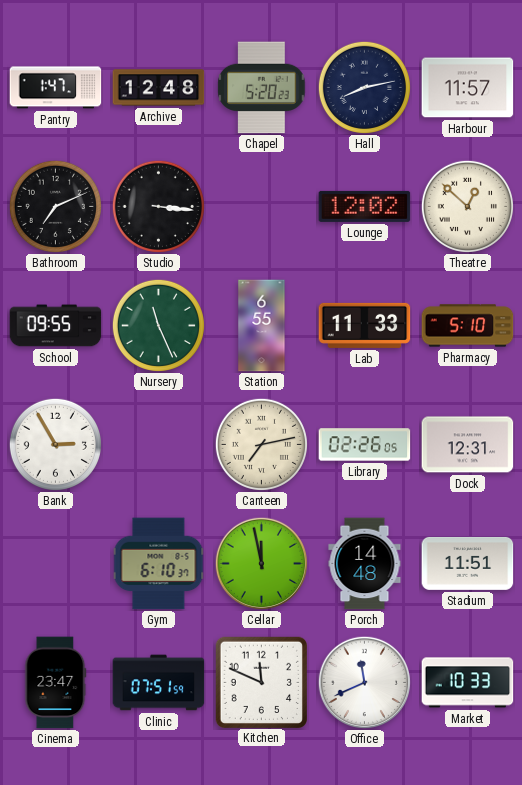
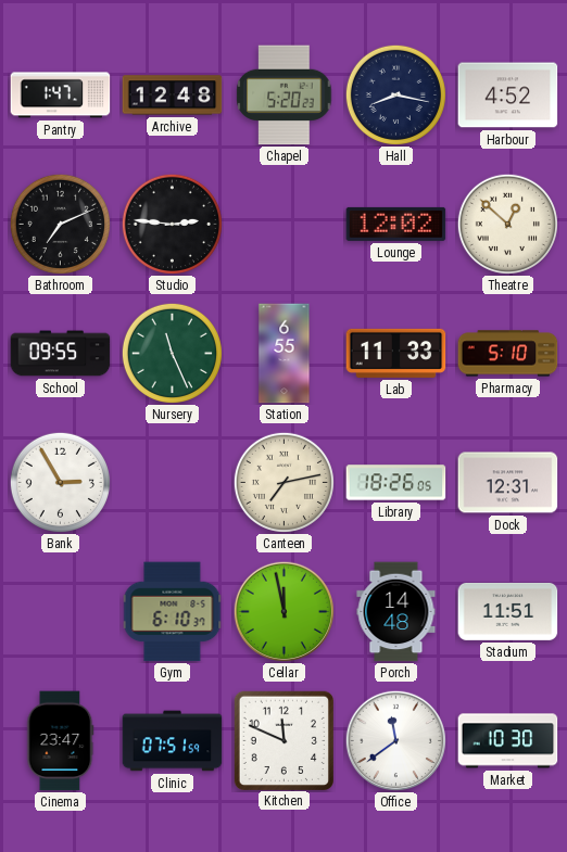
Hall: 8:13 -> 8:17
Harbour: 11:57 -> 4:52
Studio: 3:16 -> 2:46
Library: 02:26 -> 18:26
Office: 11:41 -> 11:39
Market: 10:33 -> 10:30
